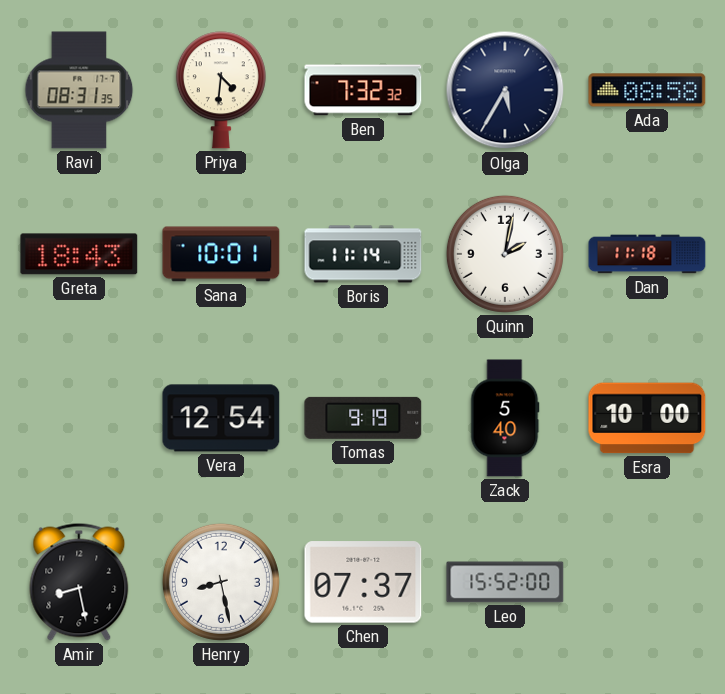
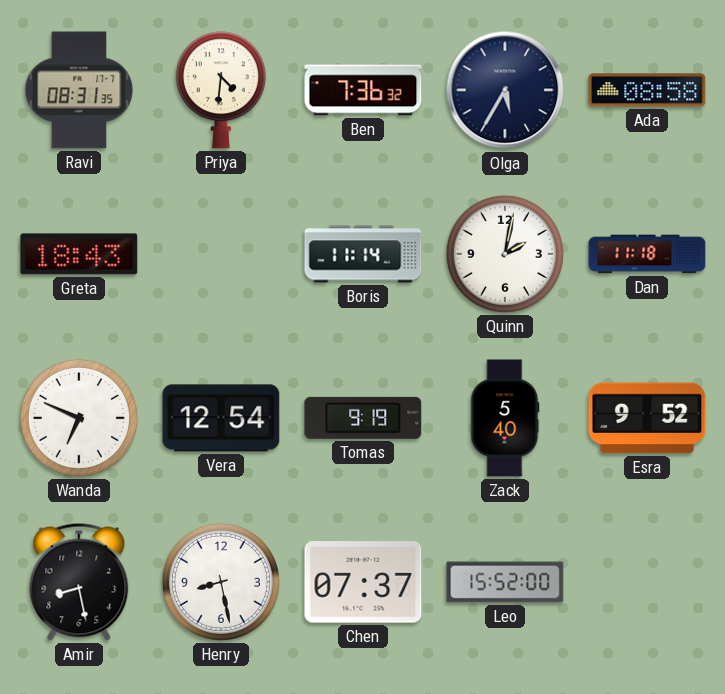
Ben: 7:32 -> 7:36
Sana: 10:01 -> none
Wanda: none -> 6:49
Esra: 10:00 -> 9:52
